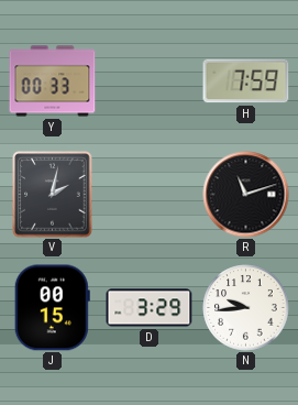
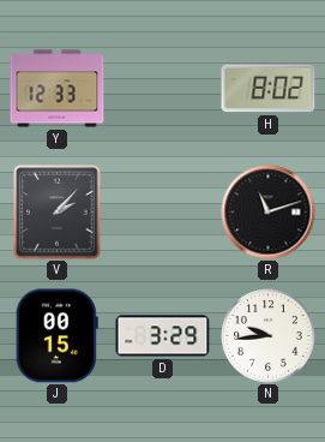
Y: 00:33 -> 12:33
H: 7:59 -> 8:02
V: 2:02 -> 2:07
